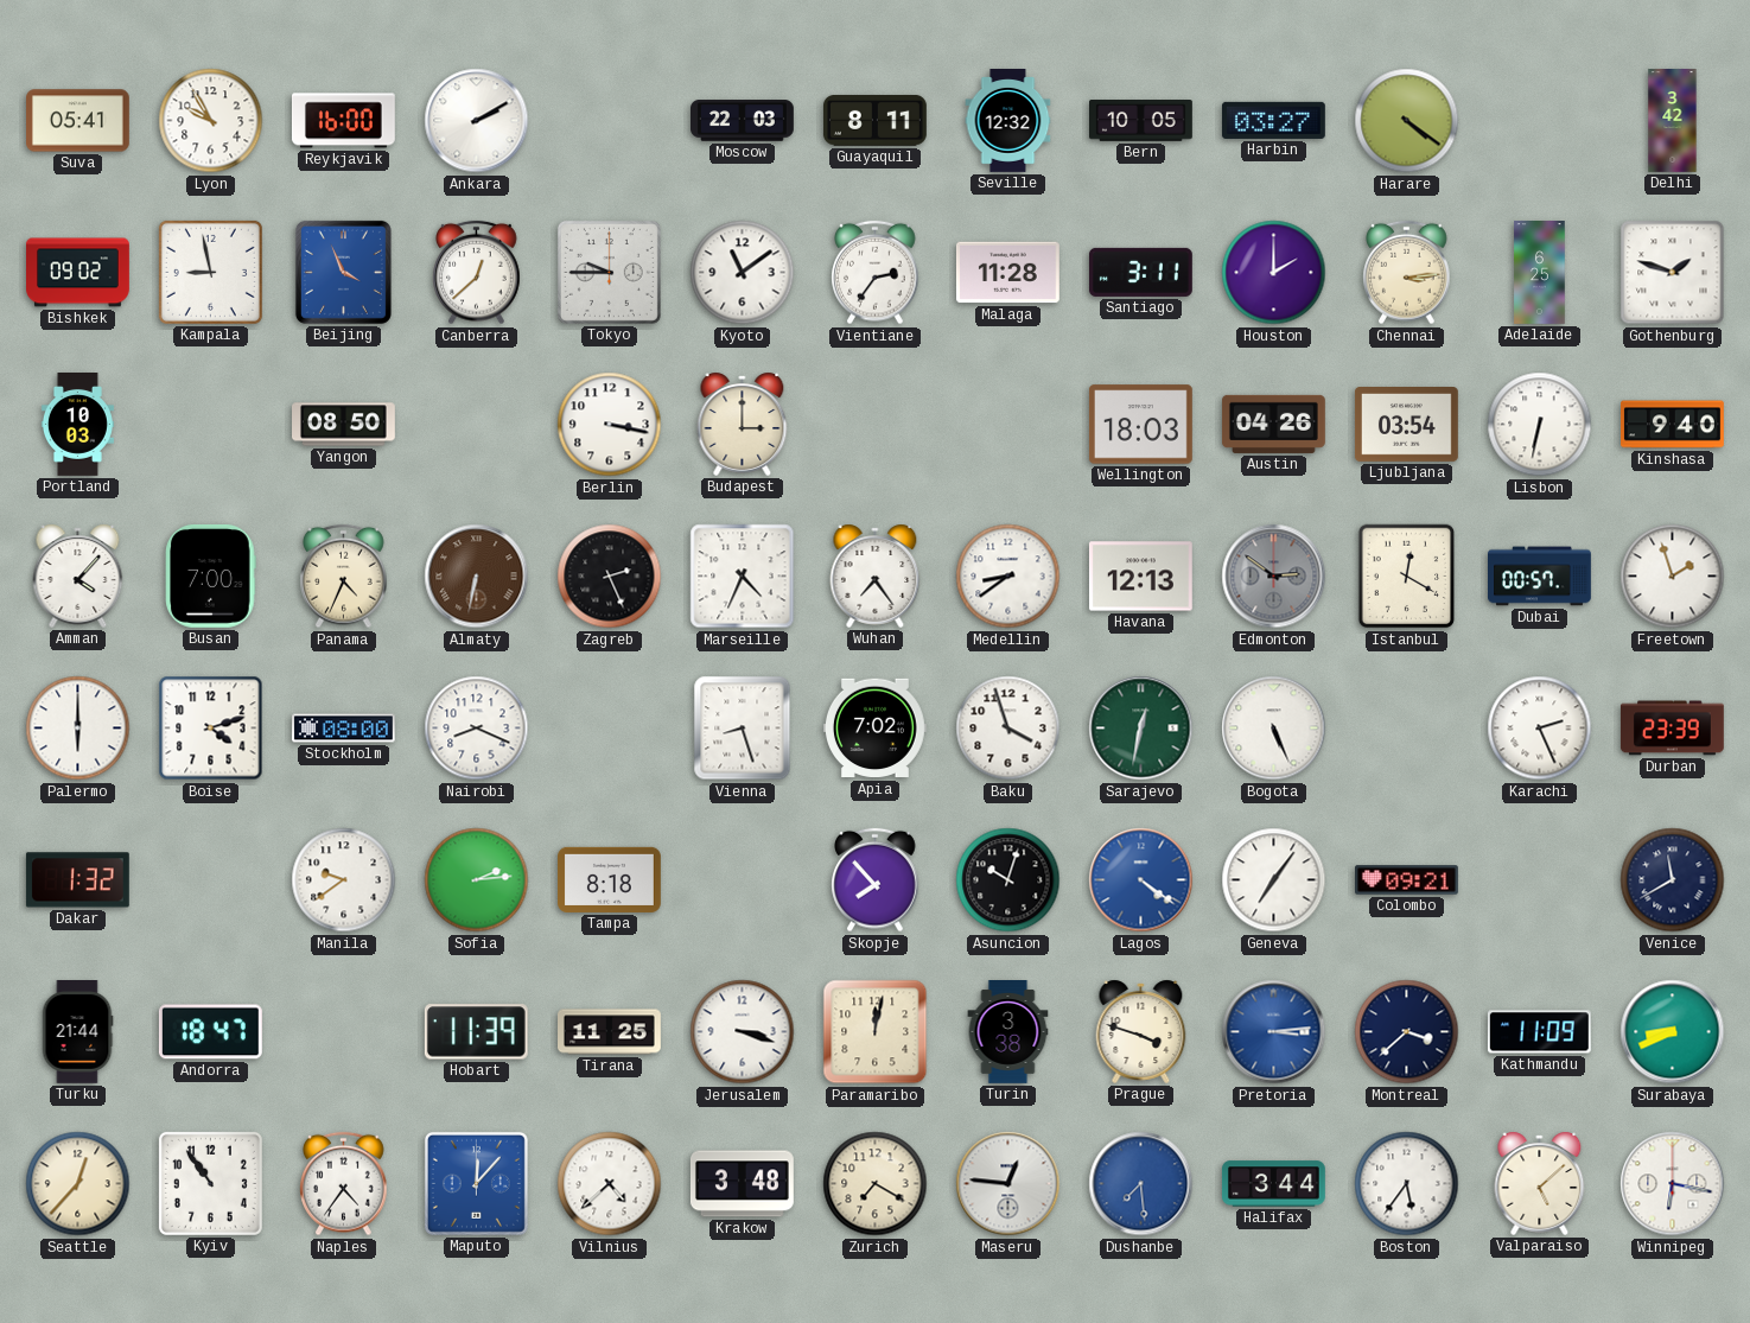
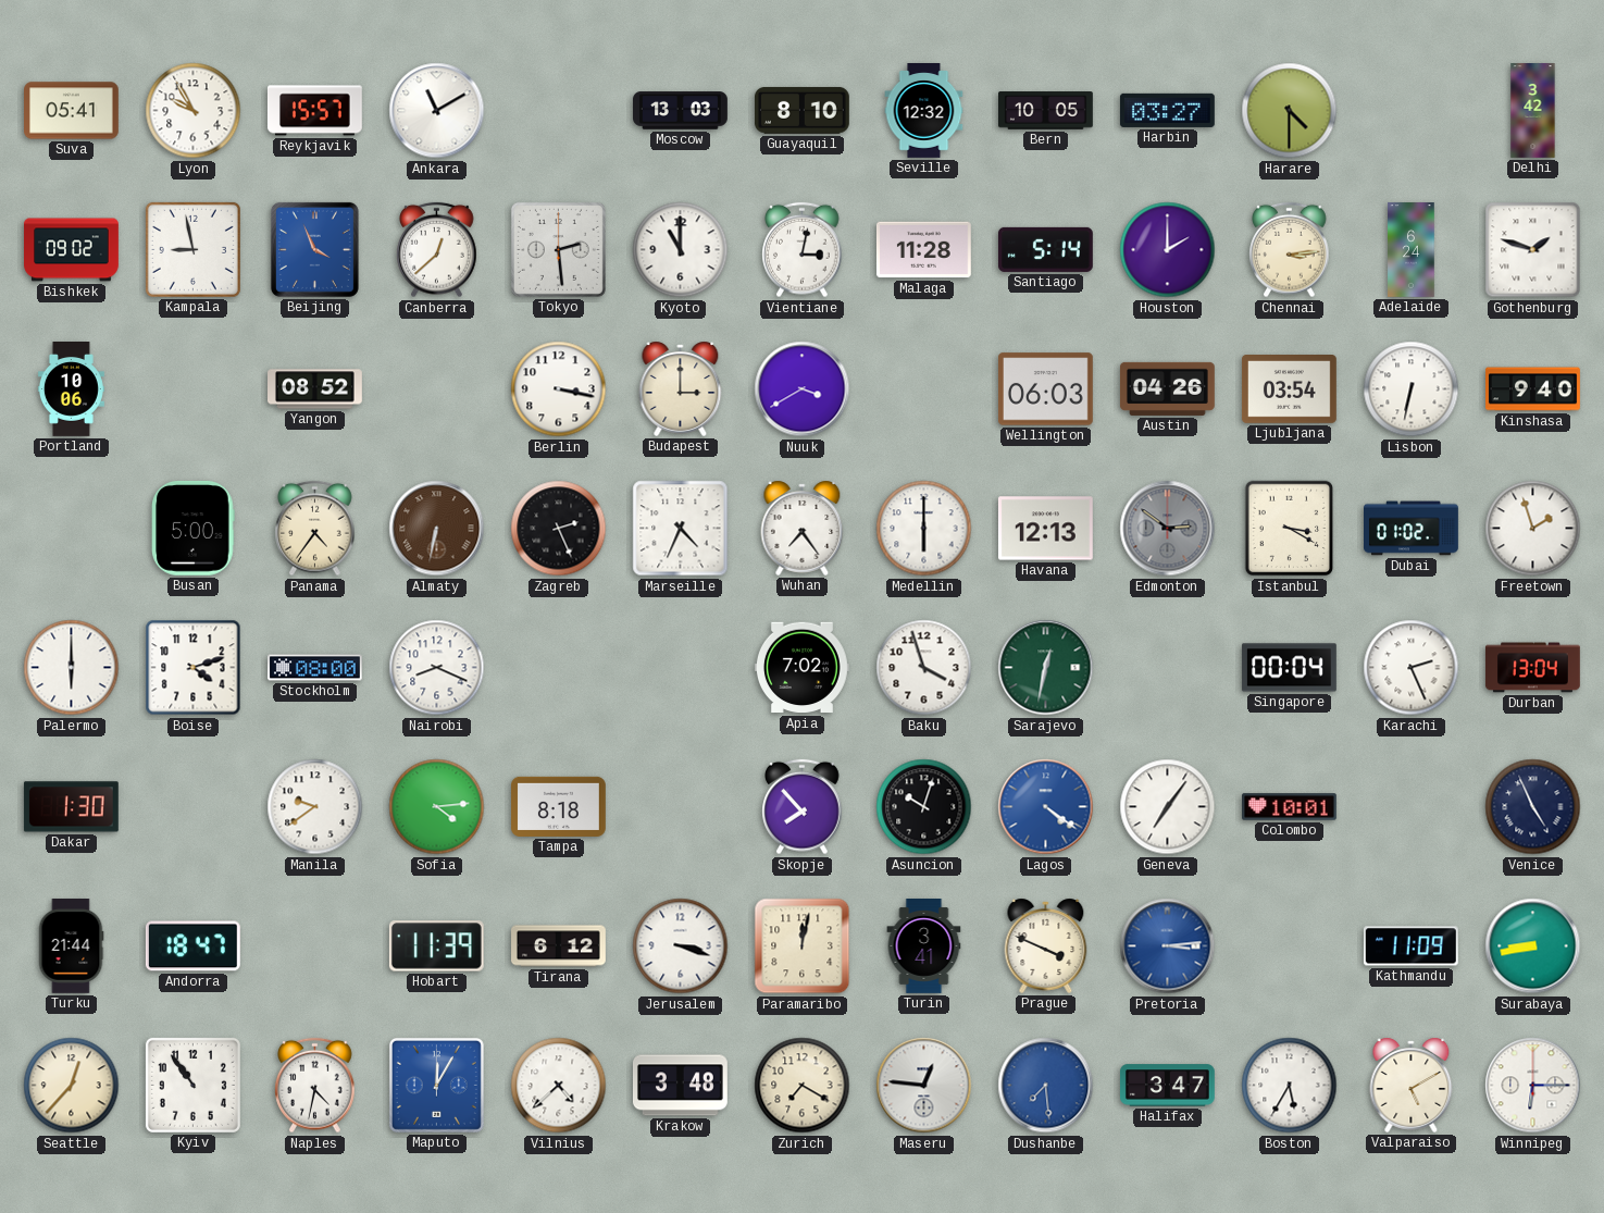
Reykjavik: 16:00 -> 15:57
Ankara: 2:10 -> 11:10
Moscow: 22:03 -> 13:03
Guayaquil: 8:11 -> 8:10
Harare: 4:21 -> 4:30
Tokyo: 9:45 -> 2:29
Kyoto: 11:09 -> 11:00
Vientiane: 2:36 -> 3:02
Santiago: 3:11 -> 5:14
Adelaide: 6:25 -> 6:24
Portland: 10:03 -> 10:06
Yangon: 08:50 -> 08:52
Nuuk: none -> 3:40
Wellington: 18:03 -> 06:03
Amman: 4:07 -> none
Busan: 7:00 -> 5:00
Panama: 4:34 -> 4:36
Medellin: 8:39 -> 6:00
Istanbul: 12:20 -> 3:20
Dubai: 00:57 -> 01:02
Vienna: 8:27 -> none
Bogota: 5:26 -> none
Singapore: none -> 00:04
Durban: 23:39 -> 13:04
Dakar: 1:32 -> 1:30
Sofia: 2:14 -> 4:14
Colombo: 09:21 -> 10:01
Venice: 11:40 -> 4:56
Tirana: 11:25 -> 6:12
Turin: 3:38 -> 3:41
Prague: 3:48 -> 3:49
Montreal: 3:38 -> none
Surabaya: 8:41 -> 8:43
Naples: 4:36 -> 4:32
Maputo: 12:07 -> 12:05
Halifax: 3:44 -> 3:47
Boston: 5:36 -> 5:35
Valparaiso: 5:08 -> 5:10
Winnipeg: 6:17 -> 6:15
